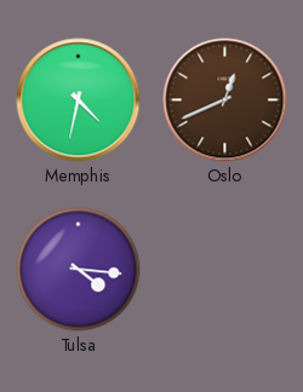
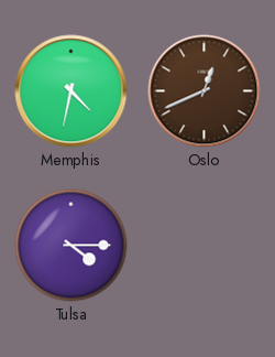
Tulsa: 4:16 -> 4:15
